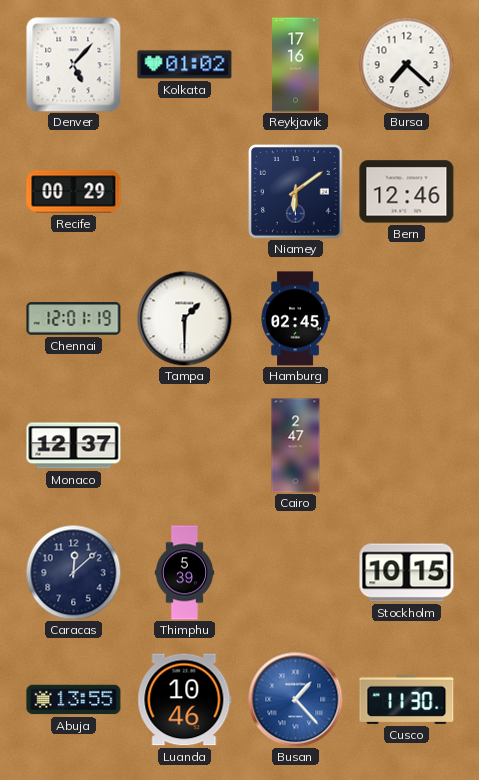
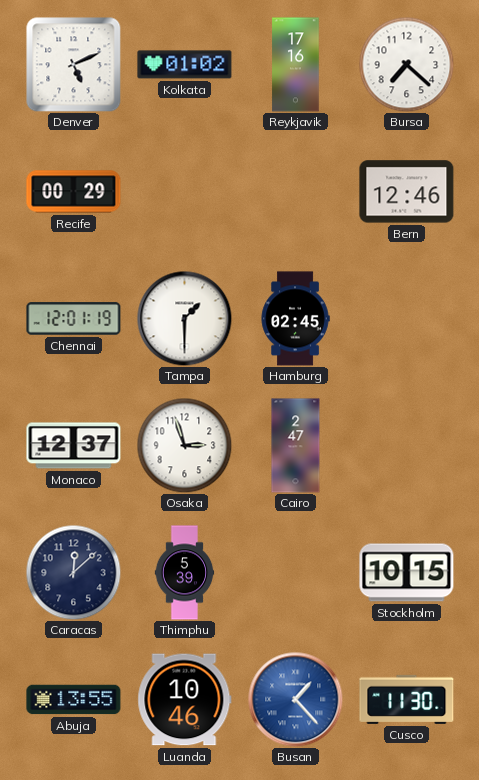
Denver: 5:07 -> 5:11
Niamey: 6:09 -> none
Osaka: none -> 2:57
